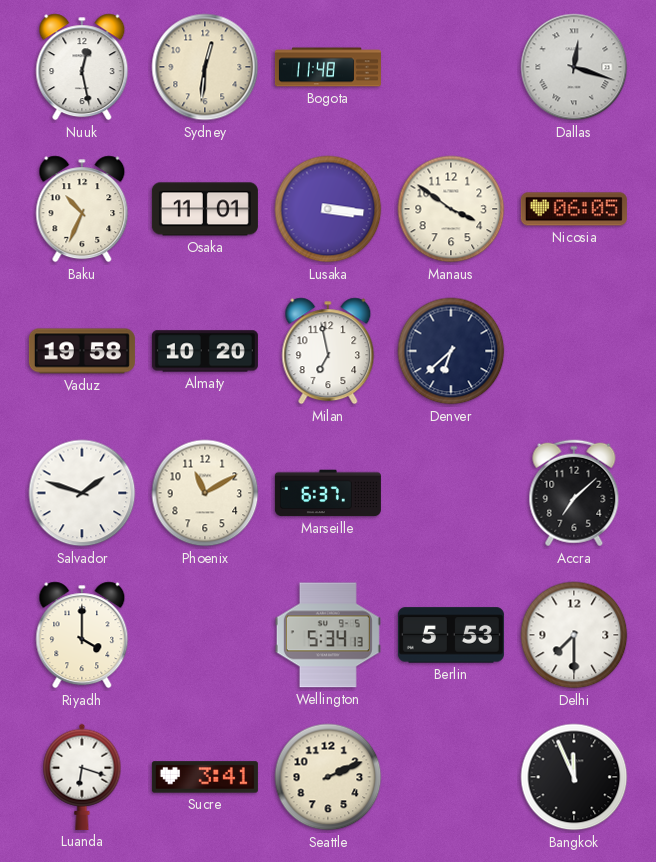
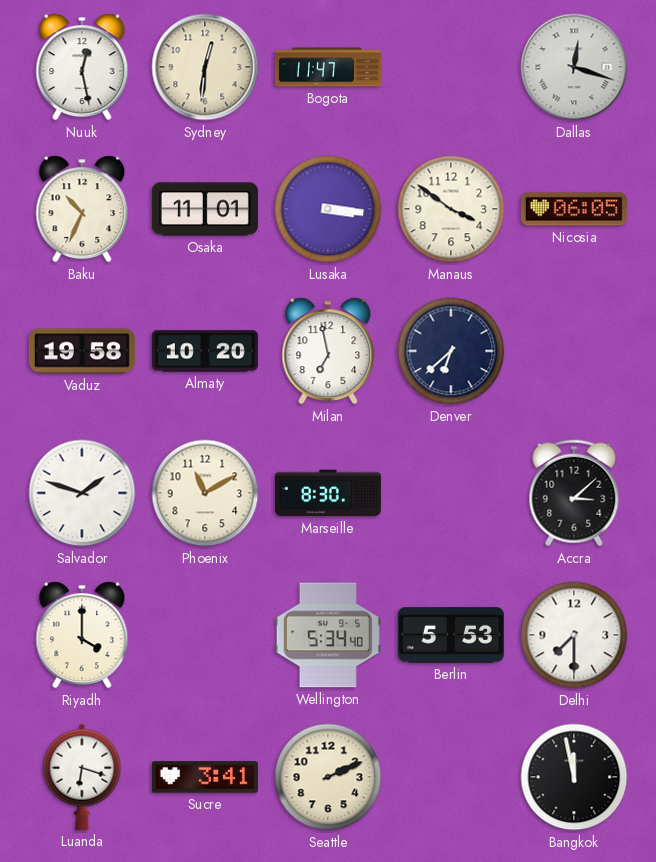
Bogota: 11:48 -> 11:47
Marseille: 6:37 -> 8:30
Accra: 7:08 -> 3:08
Wellington: 5:34:13 -> 5:34:40
Bangkok: 11:56 -> 11:58
